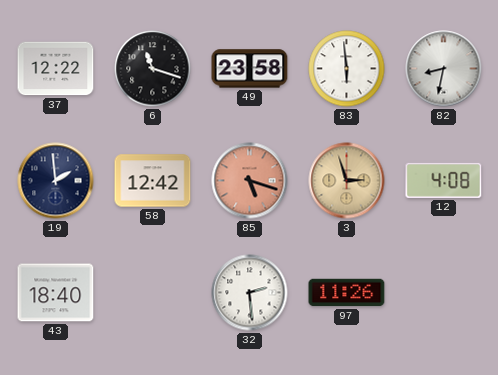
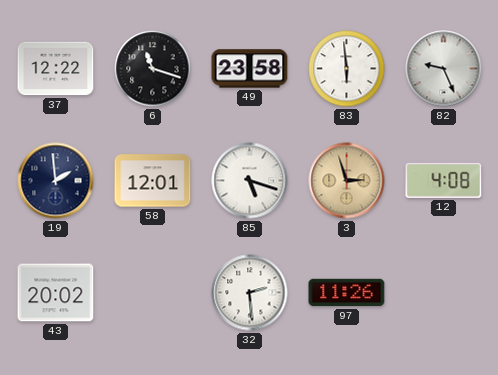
82: 8:32 -> 9:26
58: 12:42 -> 12:01
85 dial: salmon -> white
43: 18:40 -> 20:02
